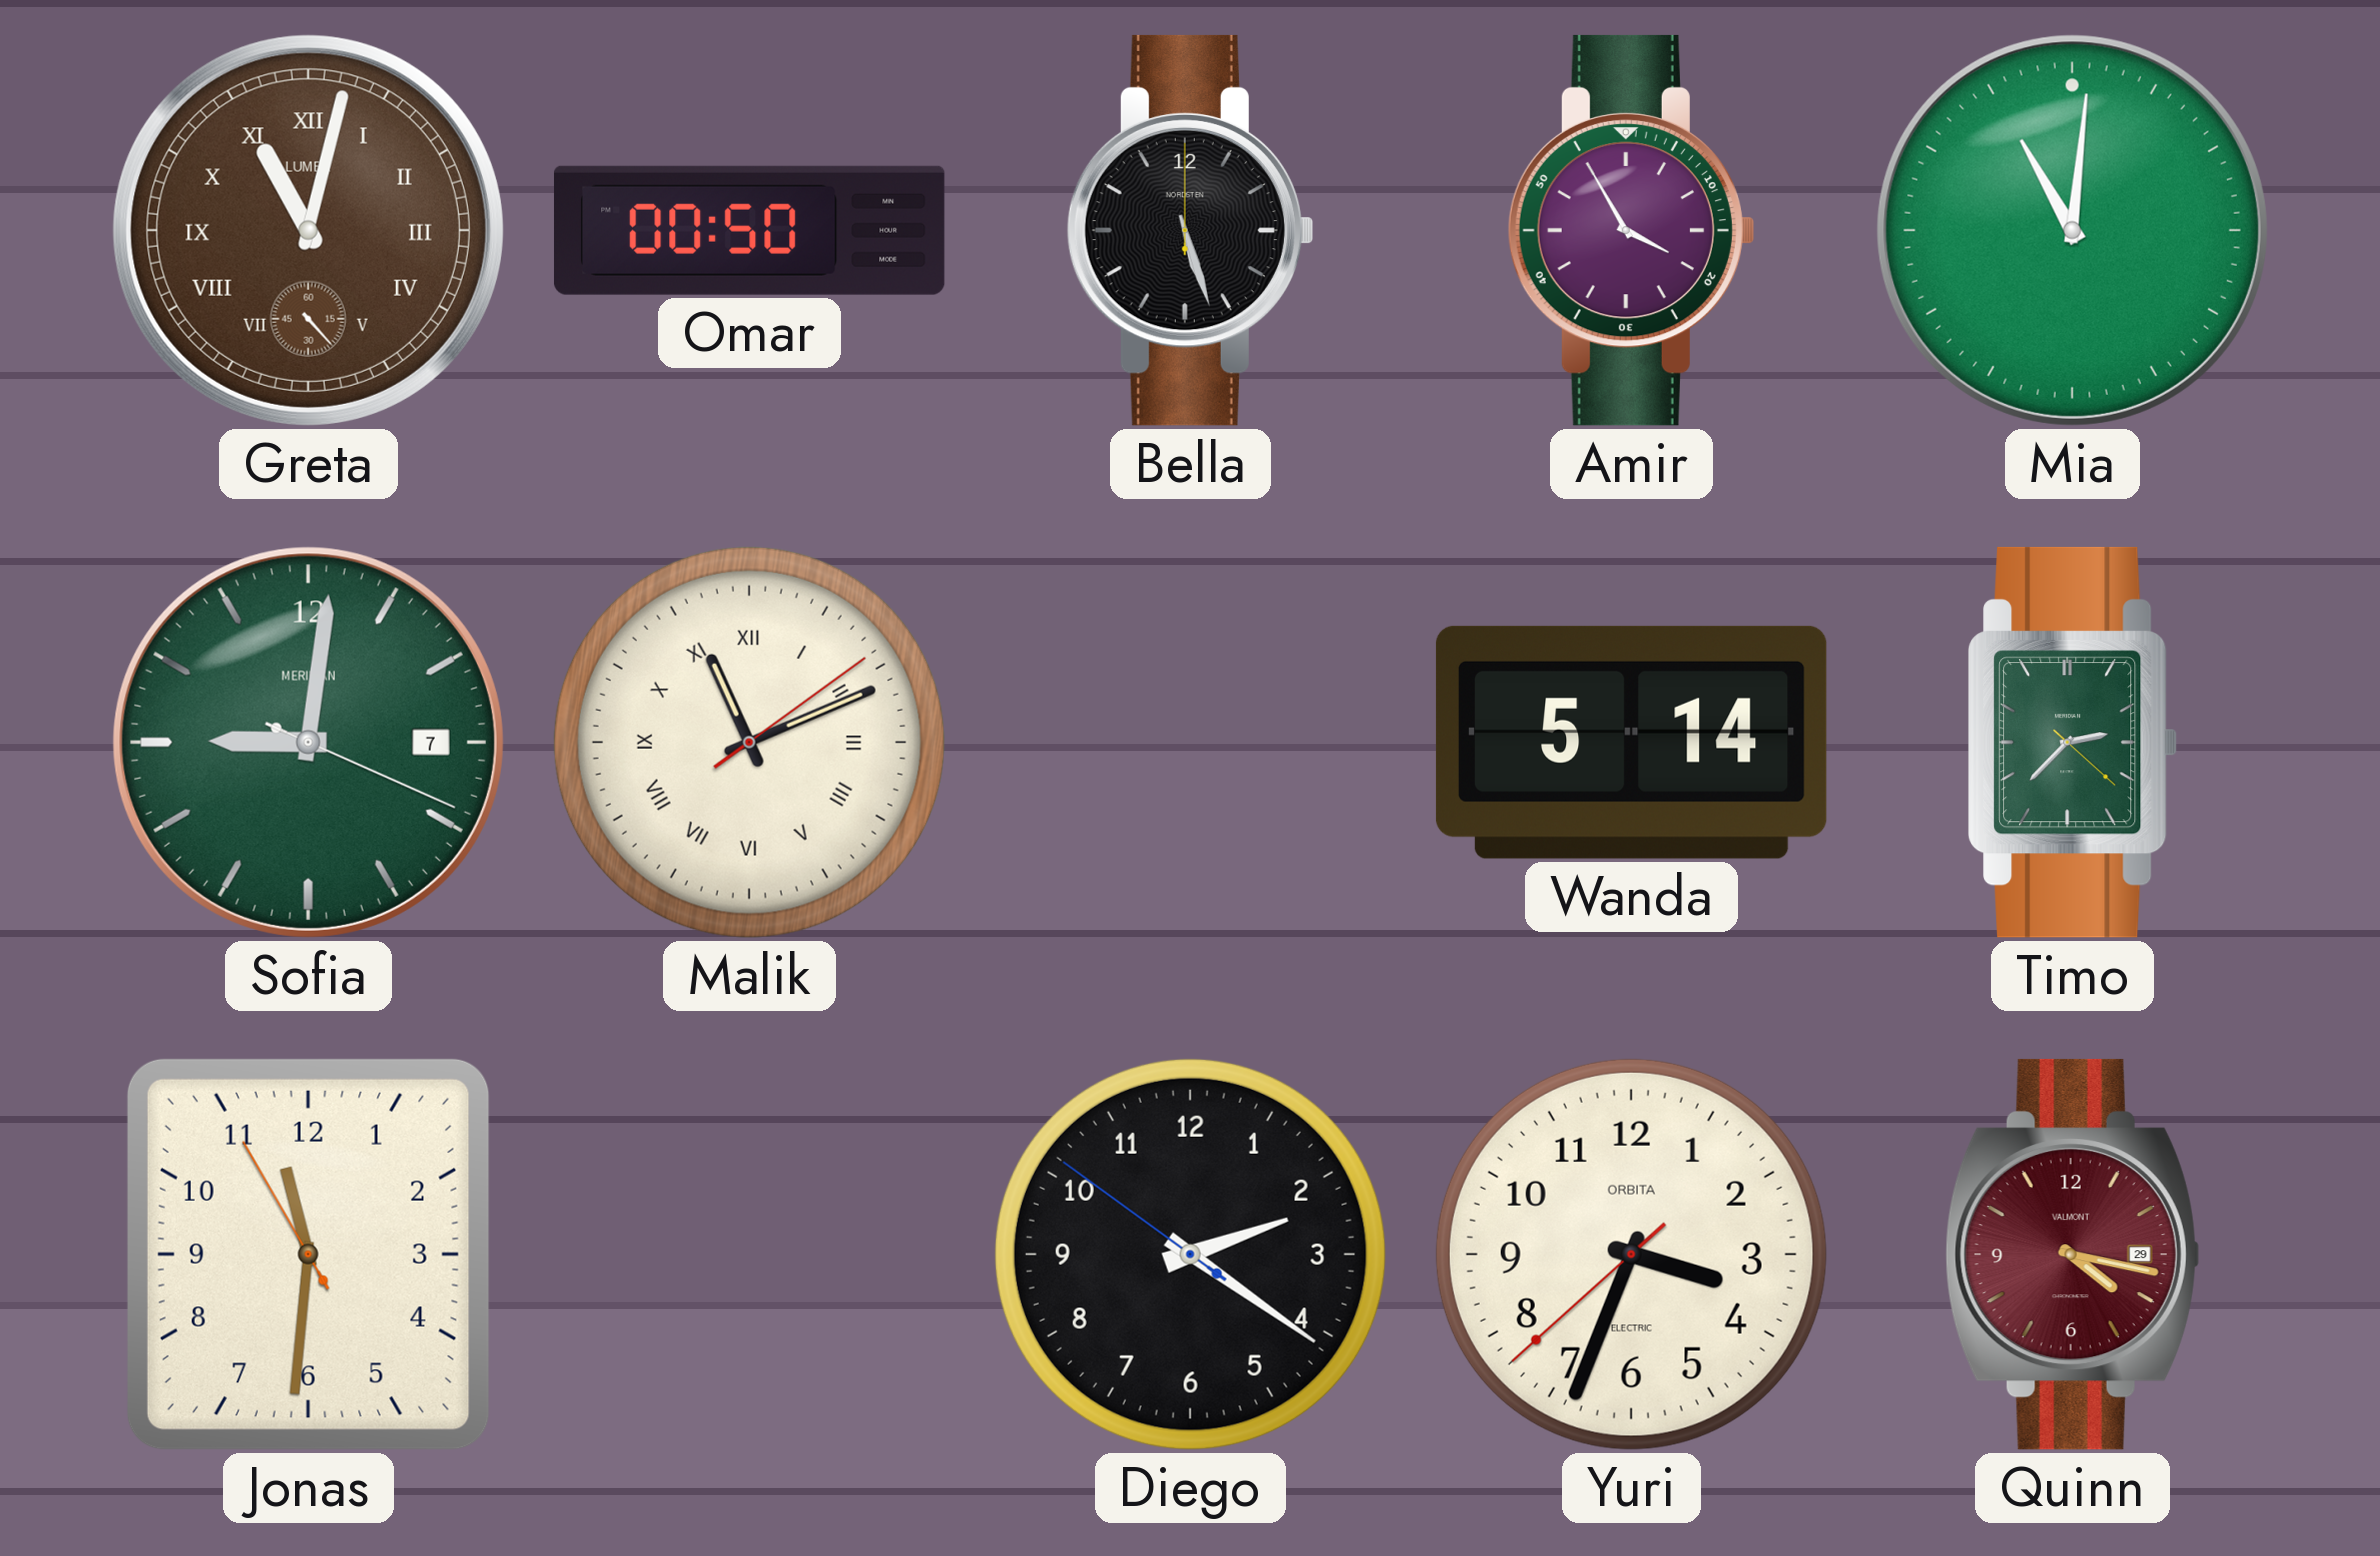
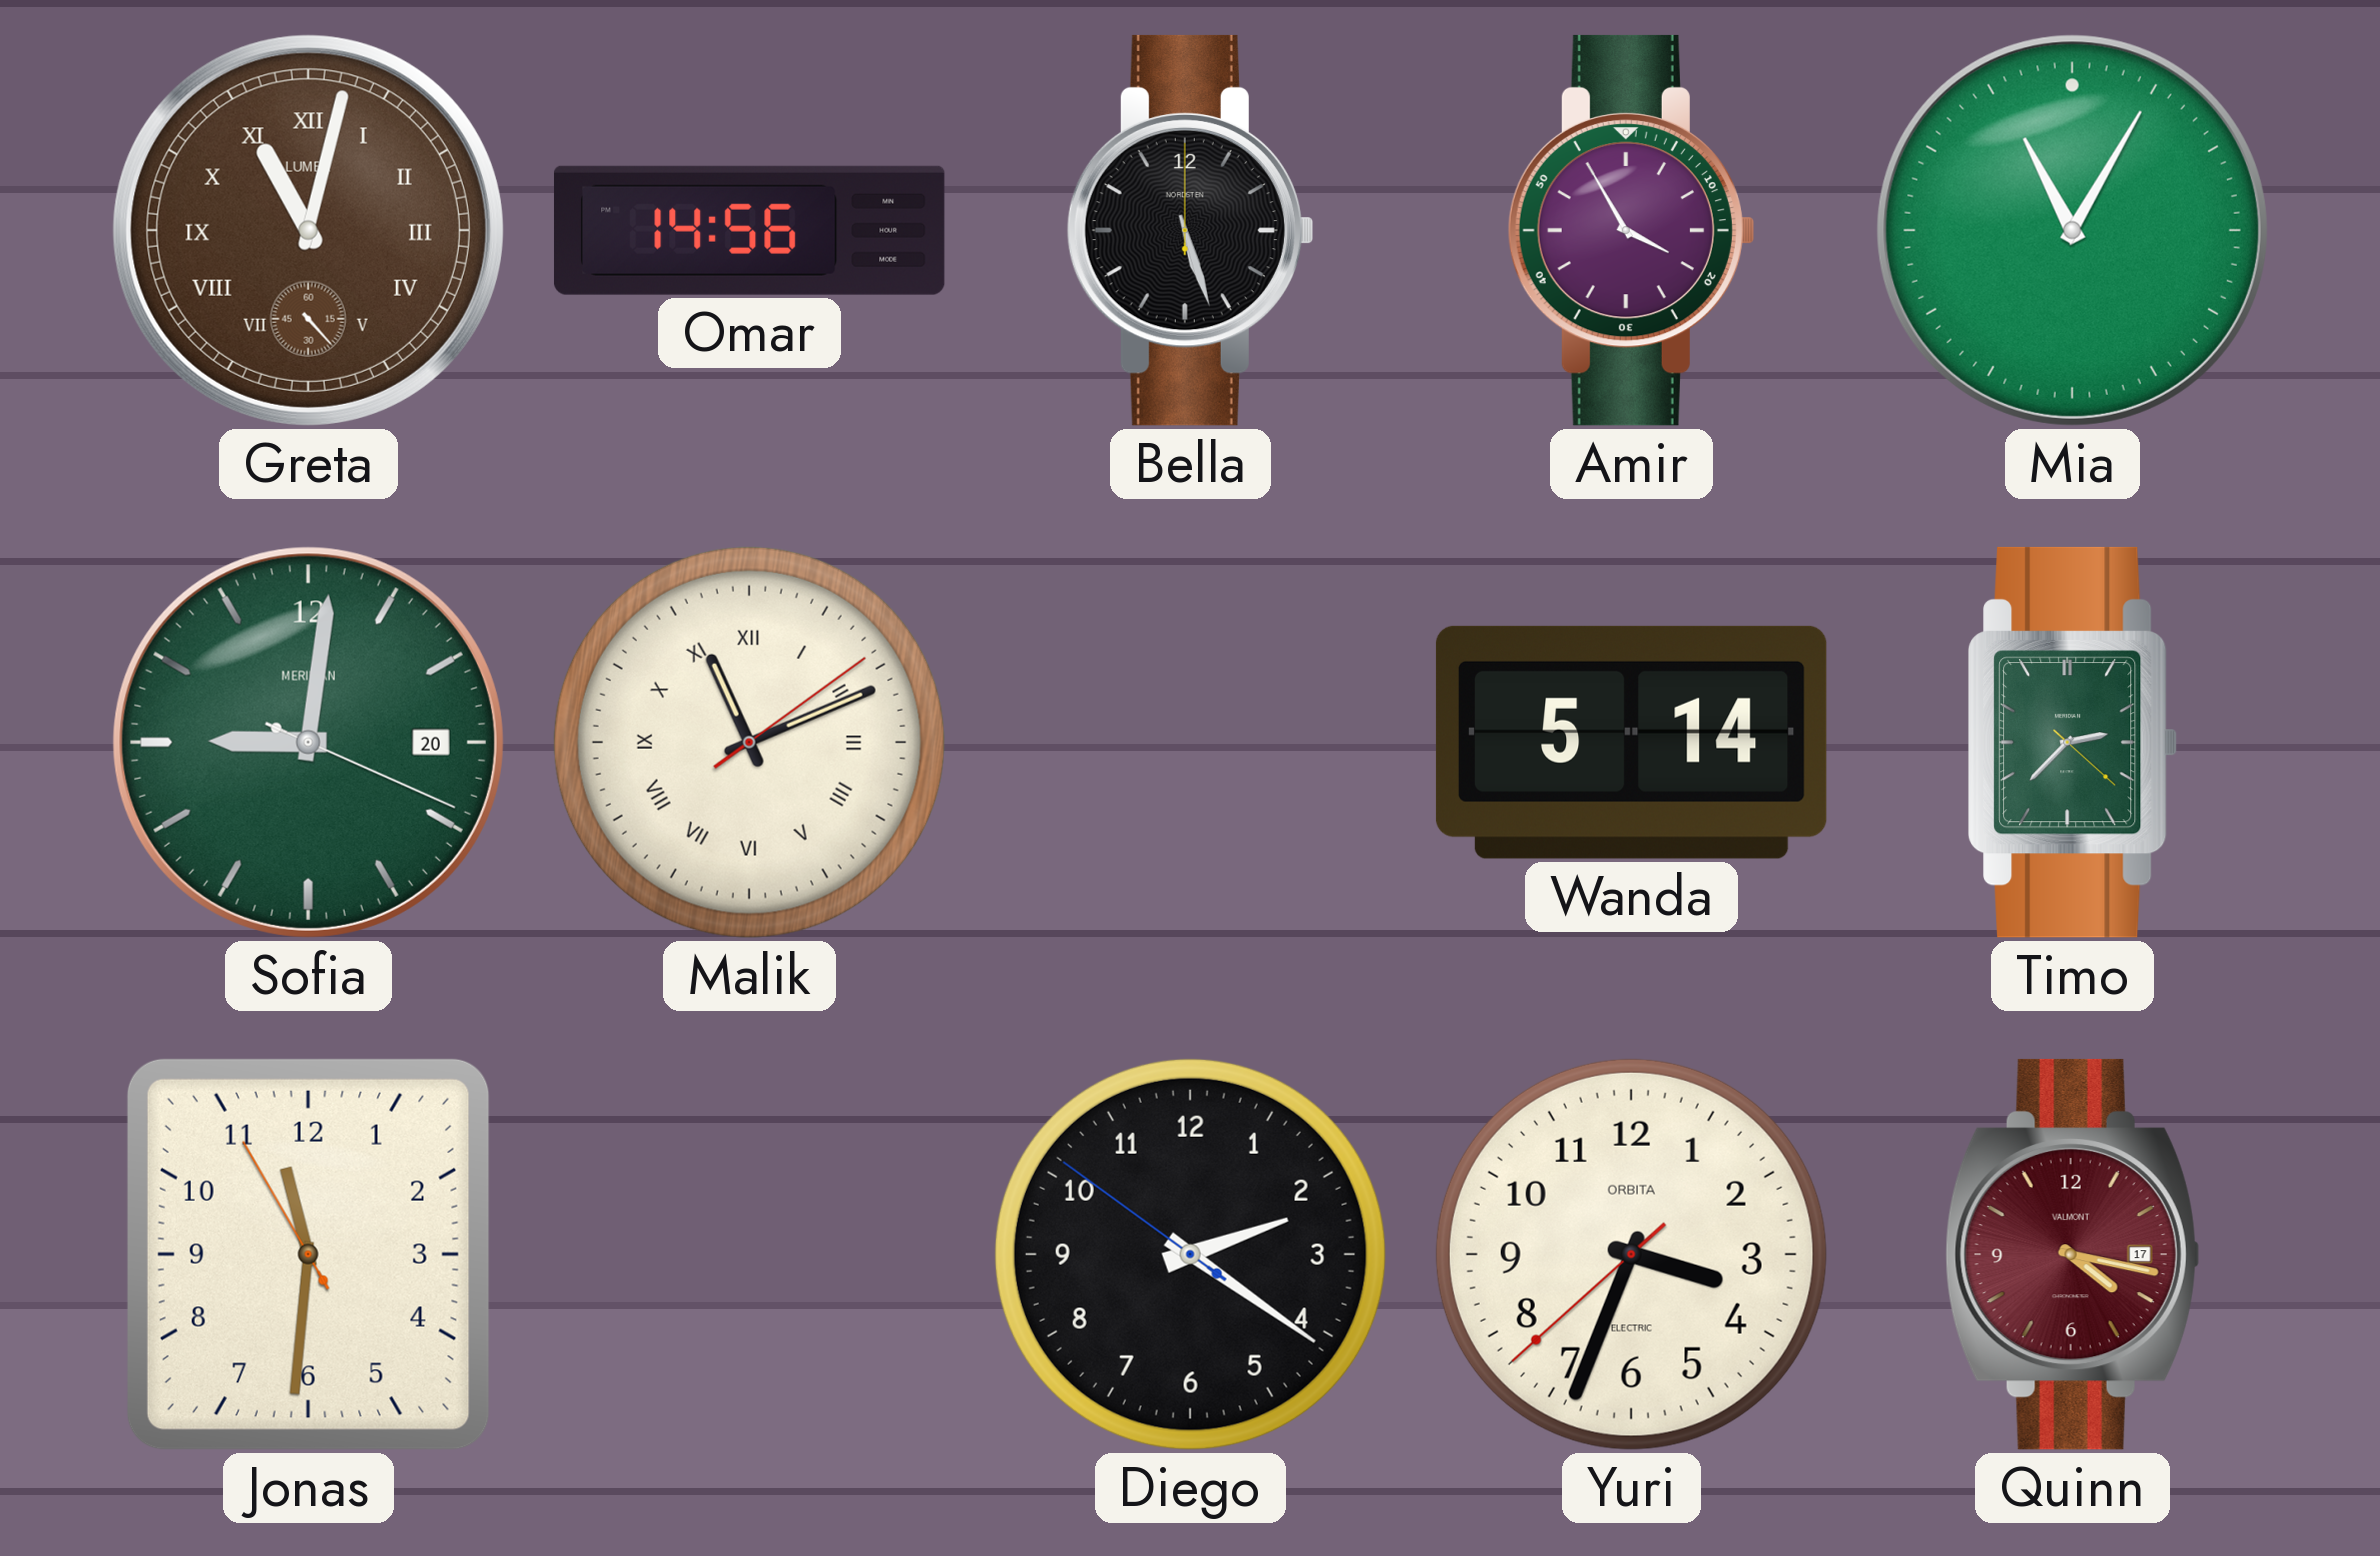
Omar: 00:50 -> 14:56
Mia: 11:01 -> 11:05
Sofia date: 7 -> 20
Quinn date: 29 -> 17
